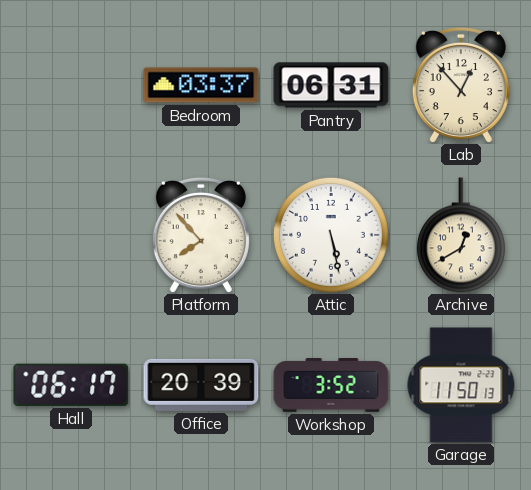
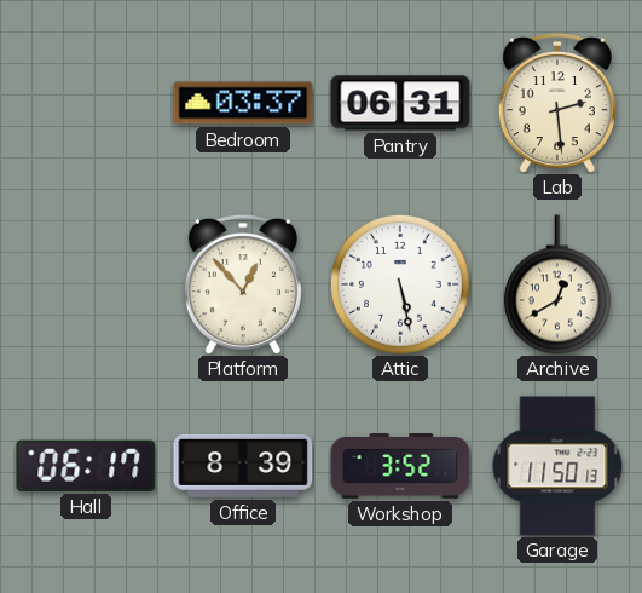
Lab: 12:53 -> 2:29
Platform: 7:53 -> 12:53
Office: 20:39 -> 8:39
